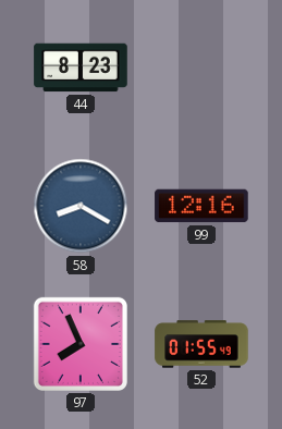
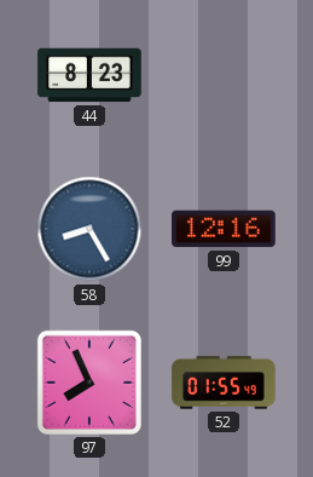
58: 8:20 -> 8:25
